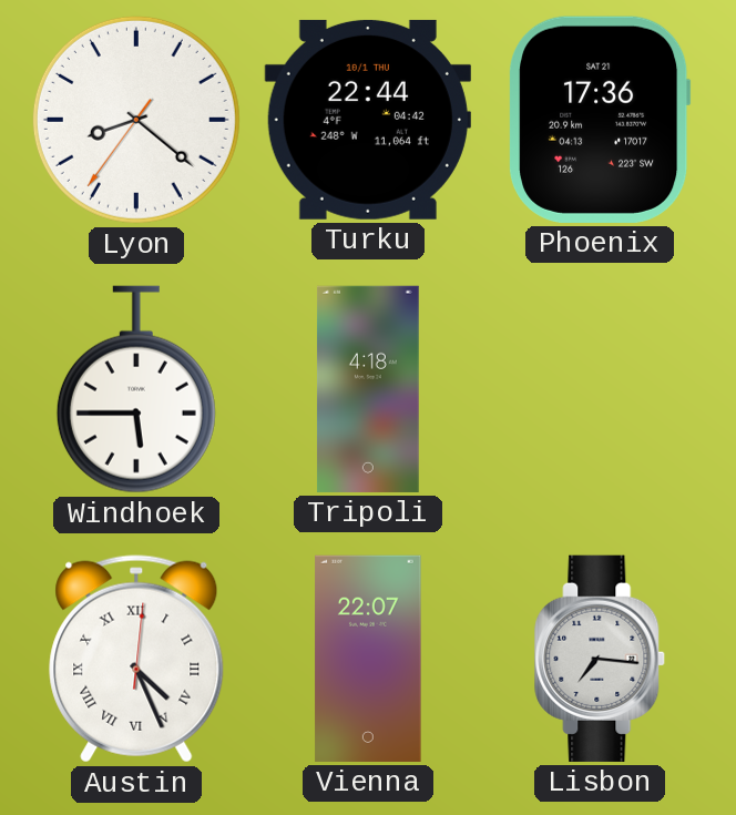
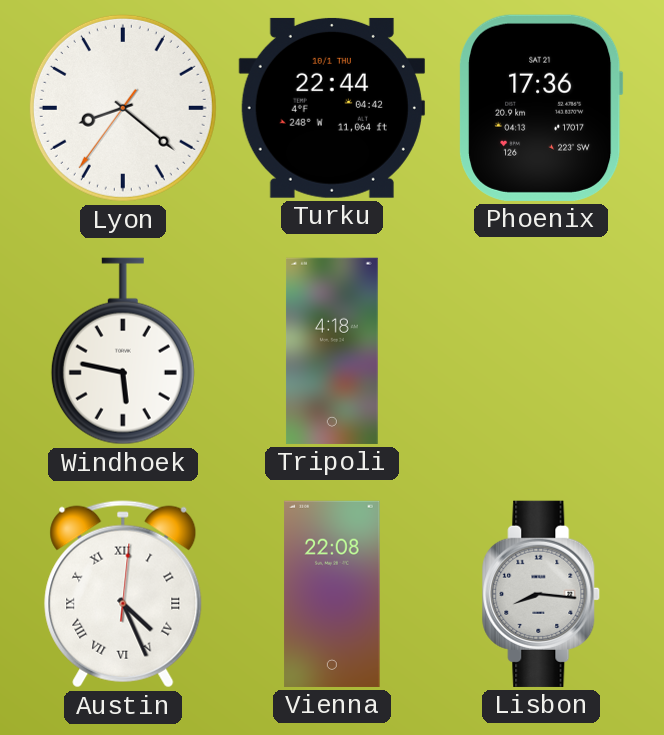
Windhoek: 5:45 -> 5:47
Vienna: 22:07 -> 22:08
Lisbon: 7:16 -> 8:16
